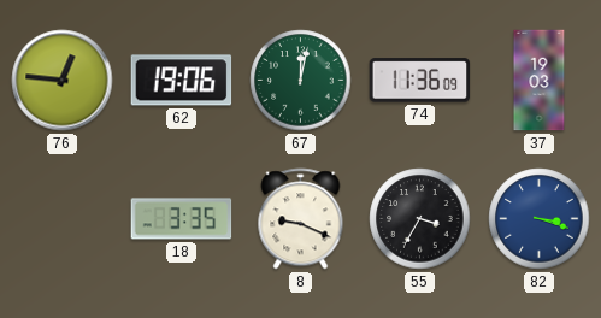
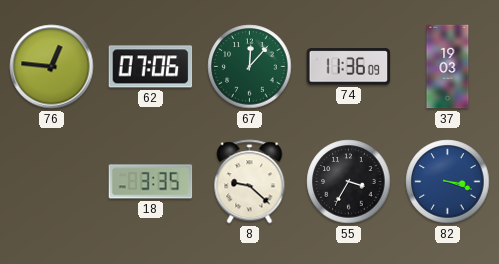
62: 19:06 -> 07:06
67: 12:02 -> 12:07
8: 9:19 -> 9:22
